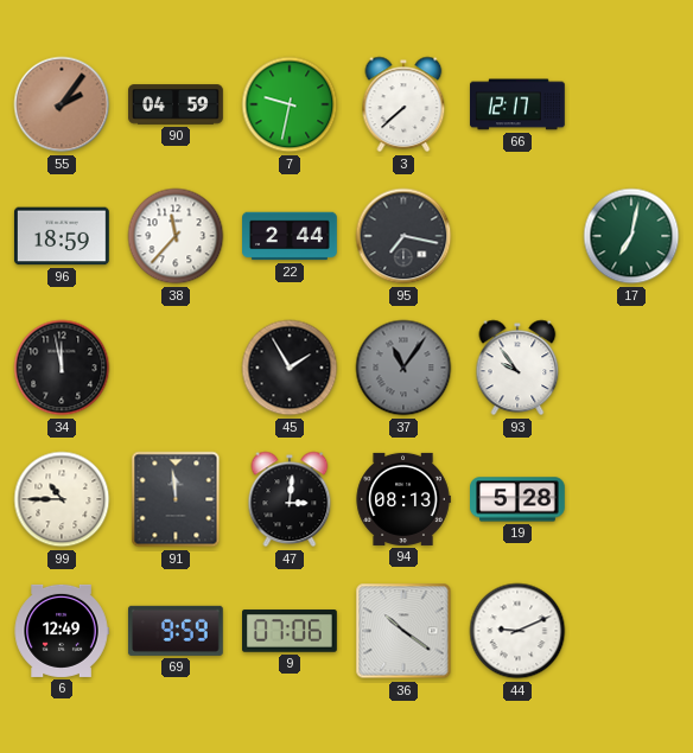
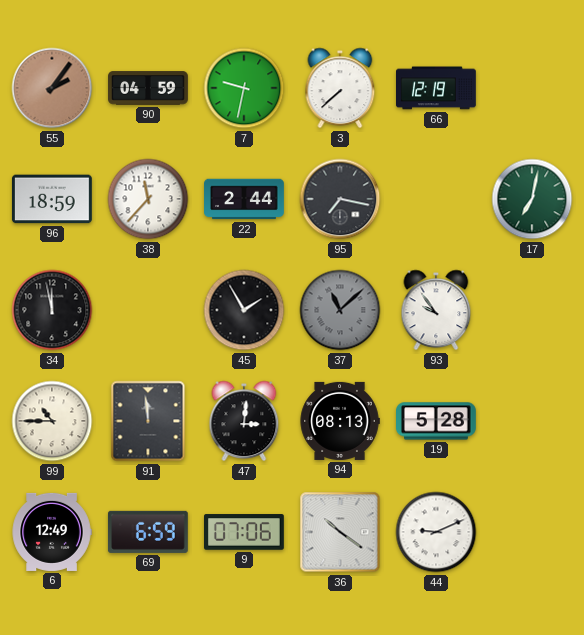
66: 12:17 -> 12:19
37: 11:06 -> 11:08
69: 9:59 -> 6:59
